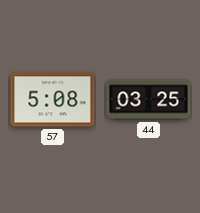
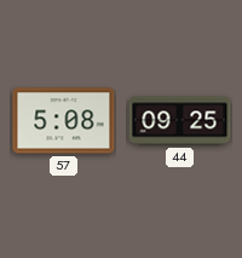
44: 03:25 -> 09:25
